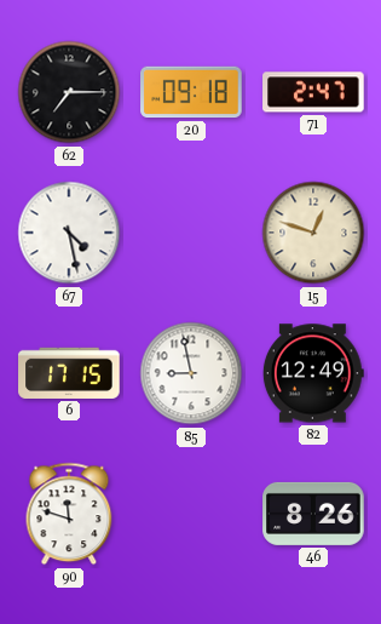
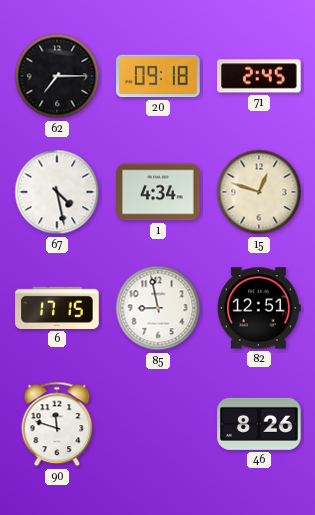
71: 2:47 -> 2:45
1: none -> 4:34
82: 12:49 -> 12:51
